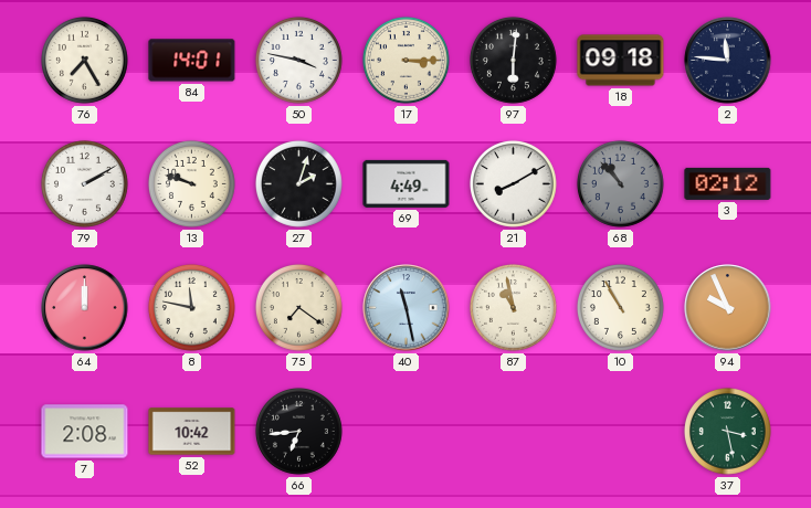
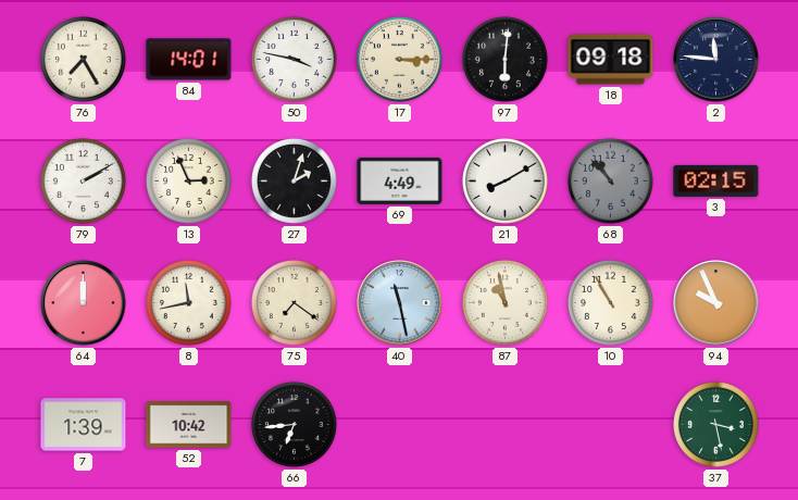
13: 9:48 -> 2:56
3: 02:12 -> 02:15
8: 11:47 -> 11:43
7: 2:08 -> 1:39
